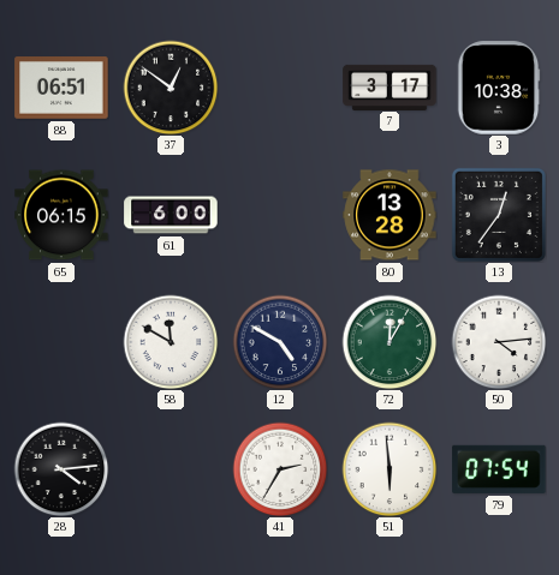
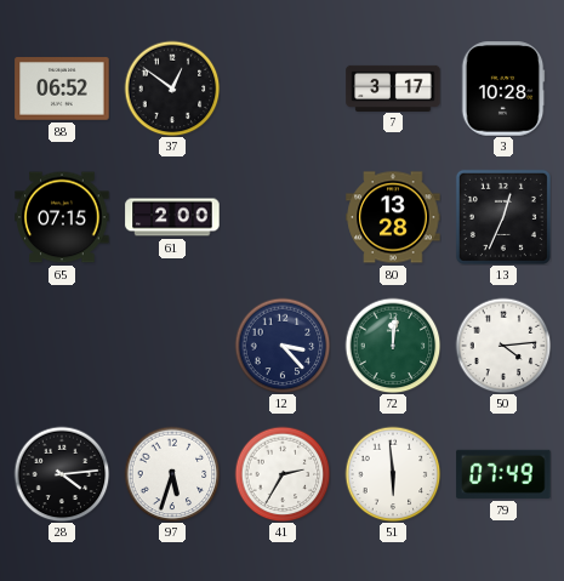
88: 06:51 -> 06:52
3: 10:38 -> 10:28
65: 06:15 -> 07:15
61: 6:00 -> 2:00
13: 12:36 -> 12:34
58: 11:50 -> none
12: 4:50 -> 3:23
72: 12:05 -> 12:01
97: none -> 5:33
79: 07:54 -> 07:49
